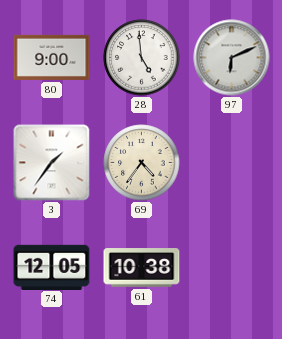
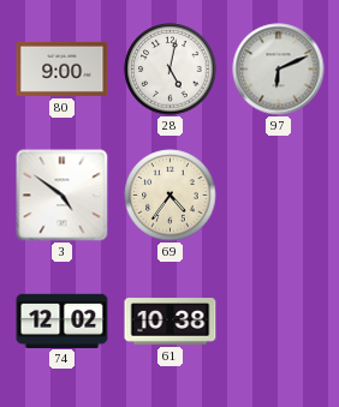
28: 4:59 -> 5:02
3: 1:36 -> 4:51
74: 12:05 -> 12:02
